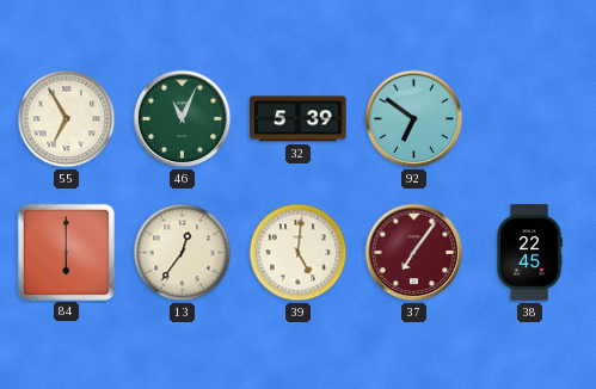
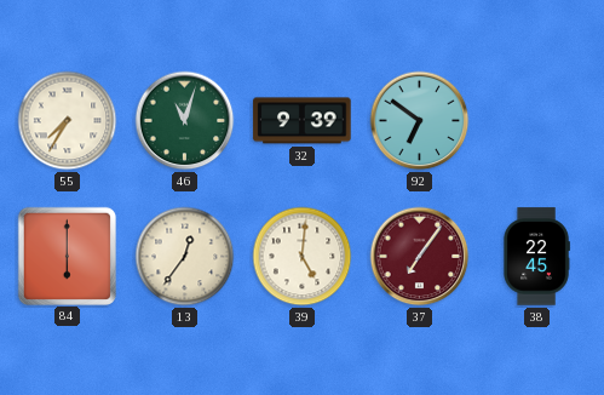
55: 6:55 -> 7:35
46: 11:04 -> 11:03
32: 5:39 -> 9:39
